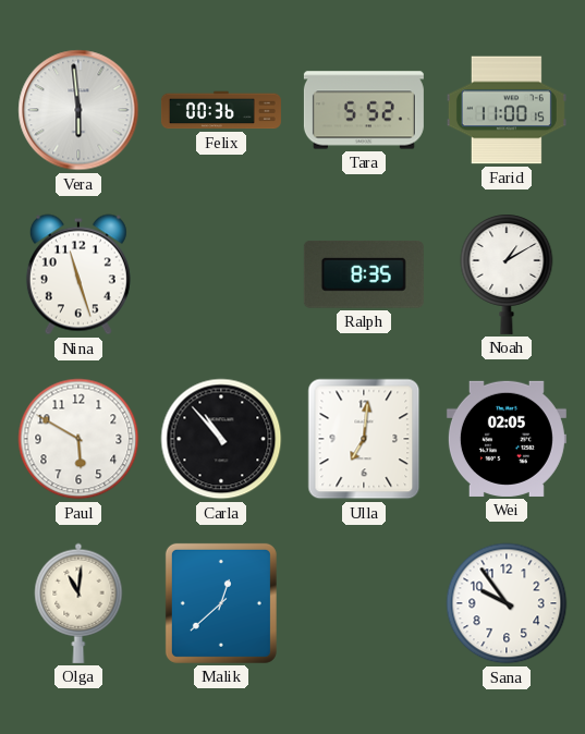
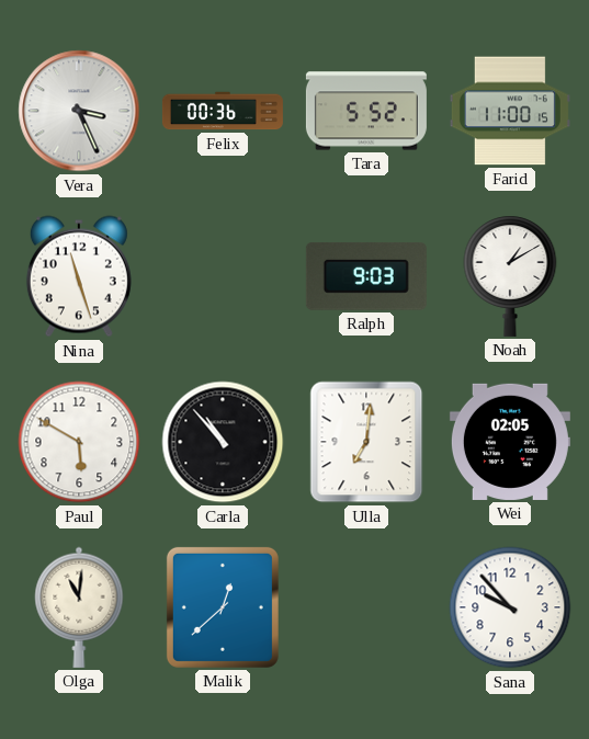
Vera: 5:59 -> 3:26
Ralph: 8:35 -> 9:03
Sana: 9:54 -> 9:53
